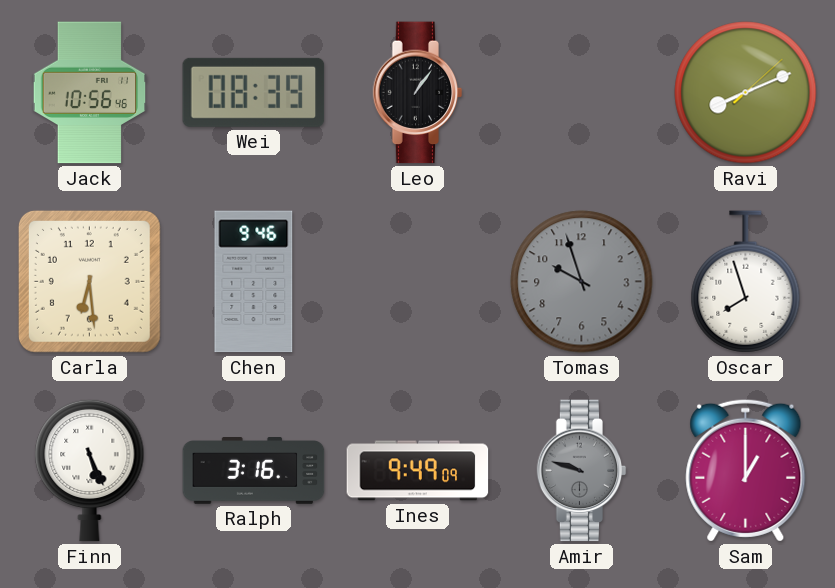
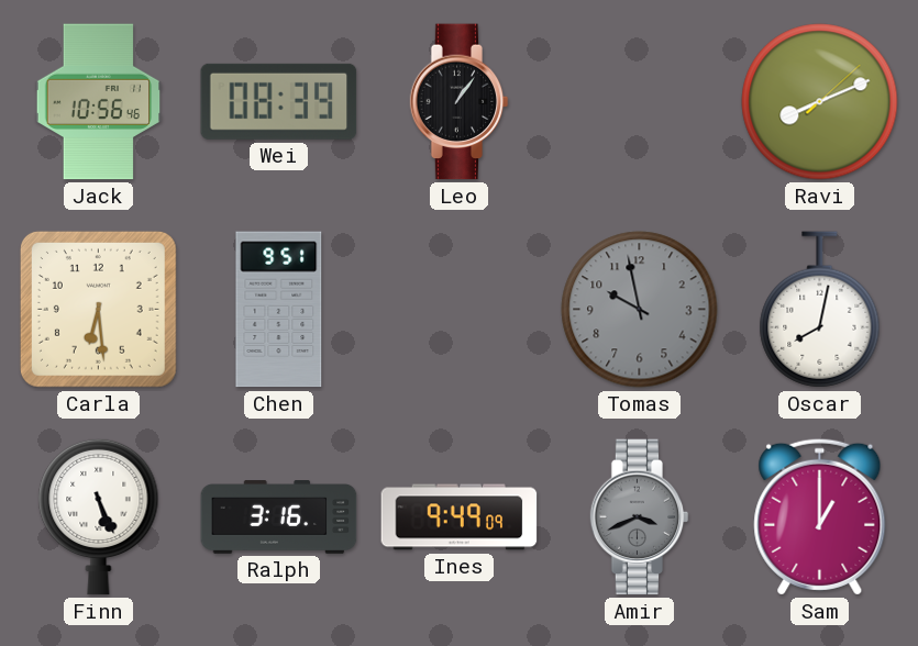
Chen: 9:46 -> 9:51
Tomas: 9:57 -> 9:58
Oscar: 7:57 -> 8:02
Amir: 9:48 -> 3:41
